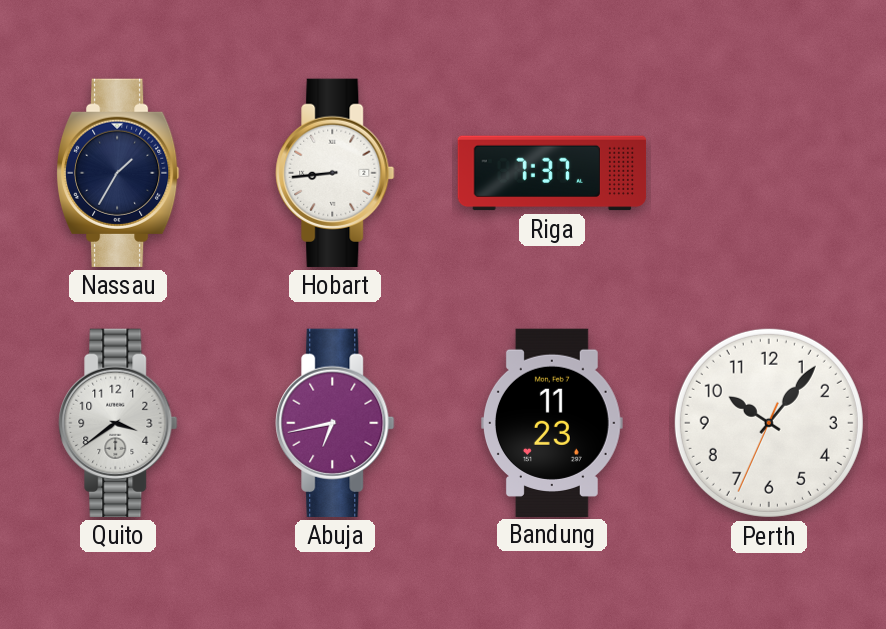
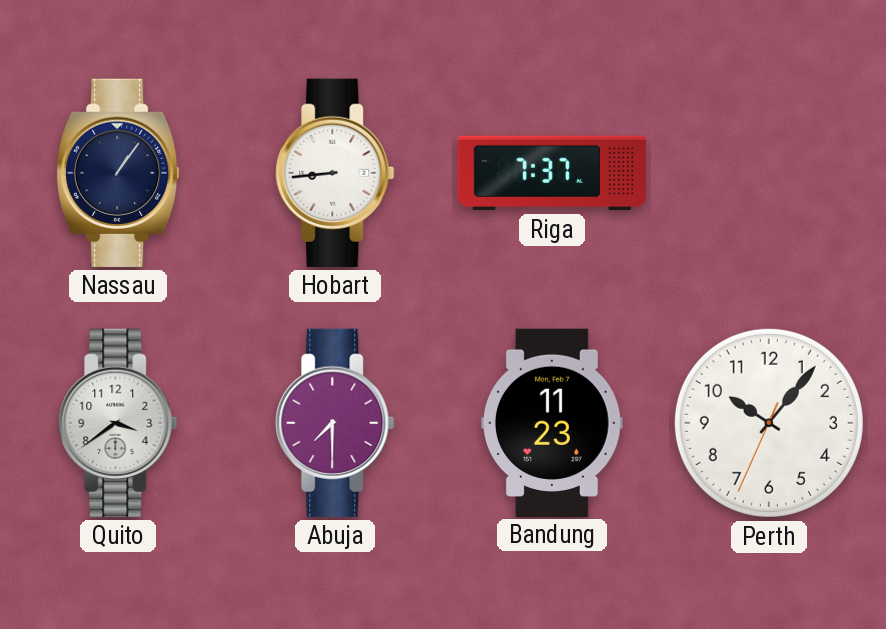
Nassau: 1:35 -> 1:06
Abuja: 6:43 -> 7:30
